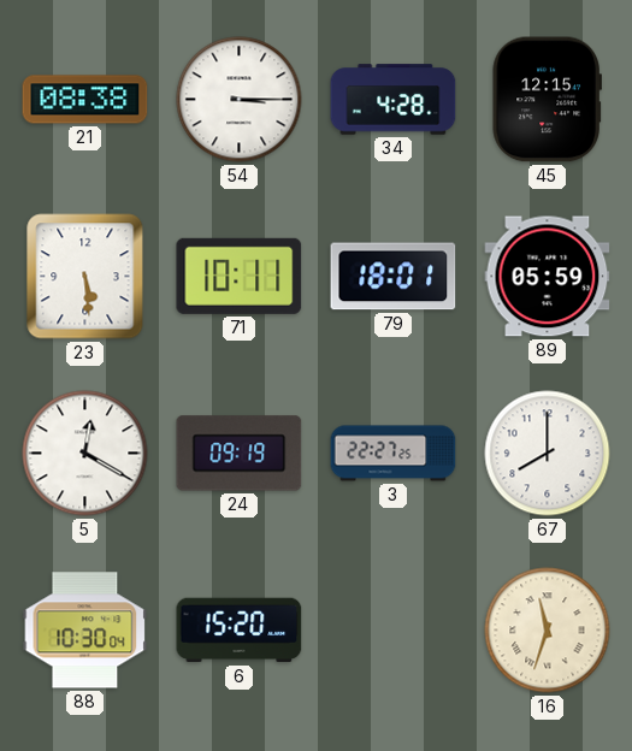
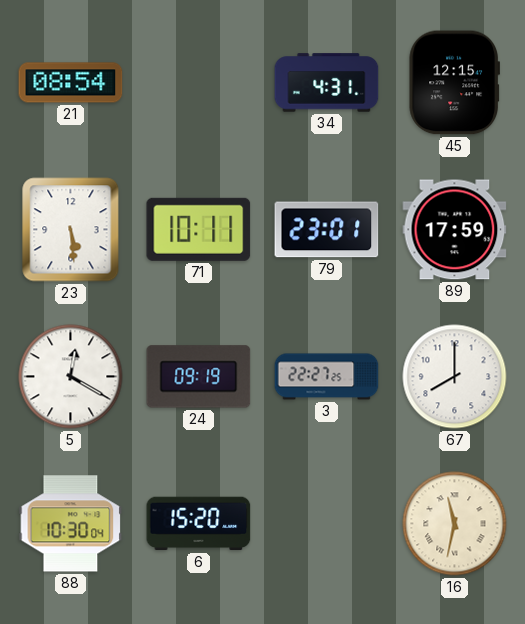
21: 08:38 -> 08:54
54: 3:15 -> none
34: 4:28 -> 4:31
79: 18:01 -> 23:01
89: 05:59 -> 17:59
16: 11:33 -> 11:32
